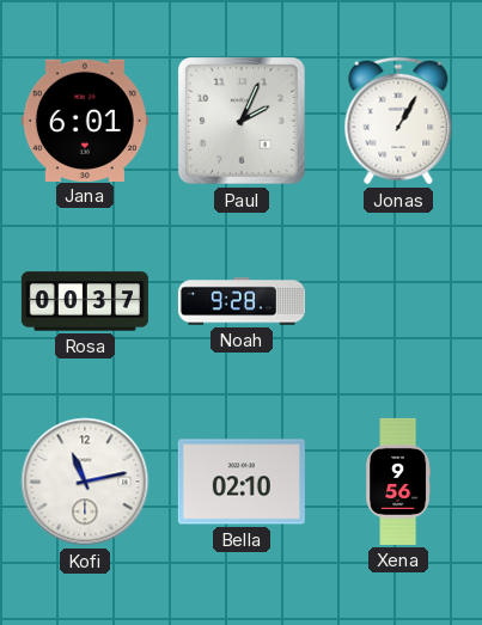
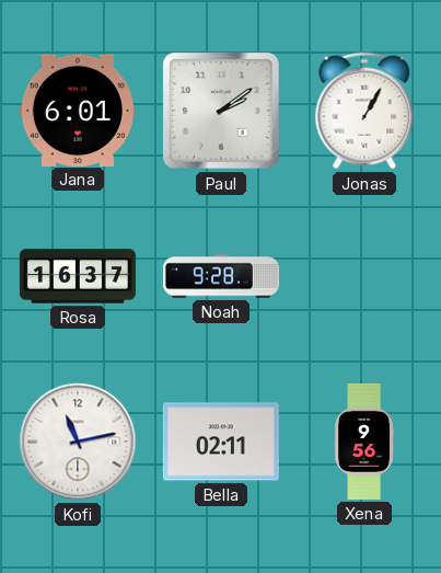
Paul: 2:04 -> 2:09
Rosa: 00:37 -> 16:37
Bella: 02:10 -> 02:11
